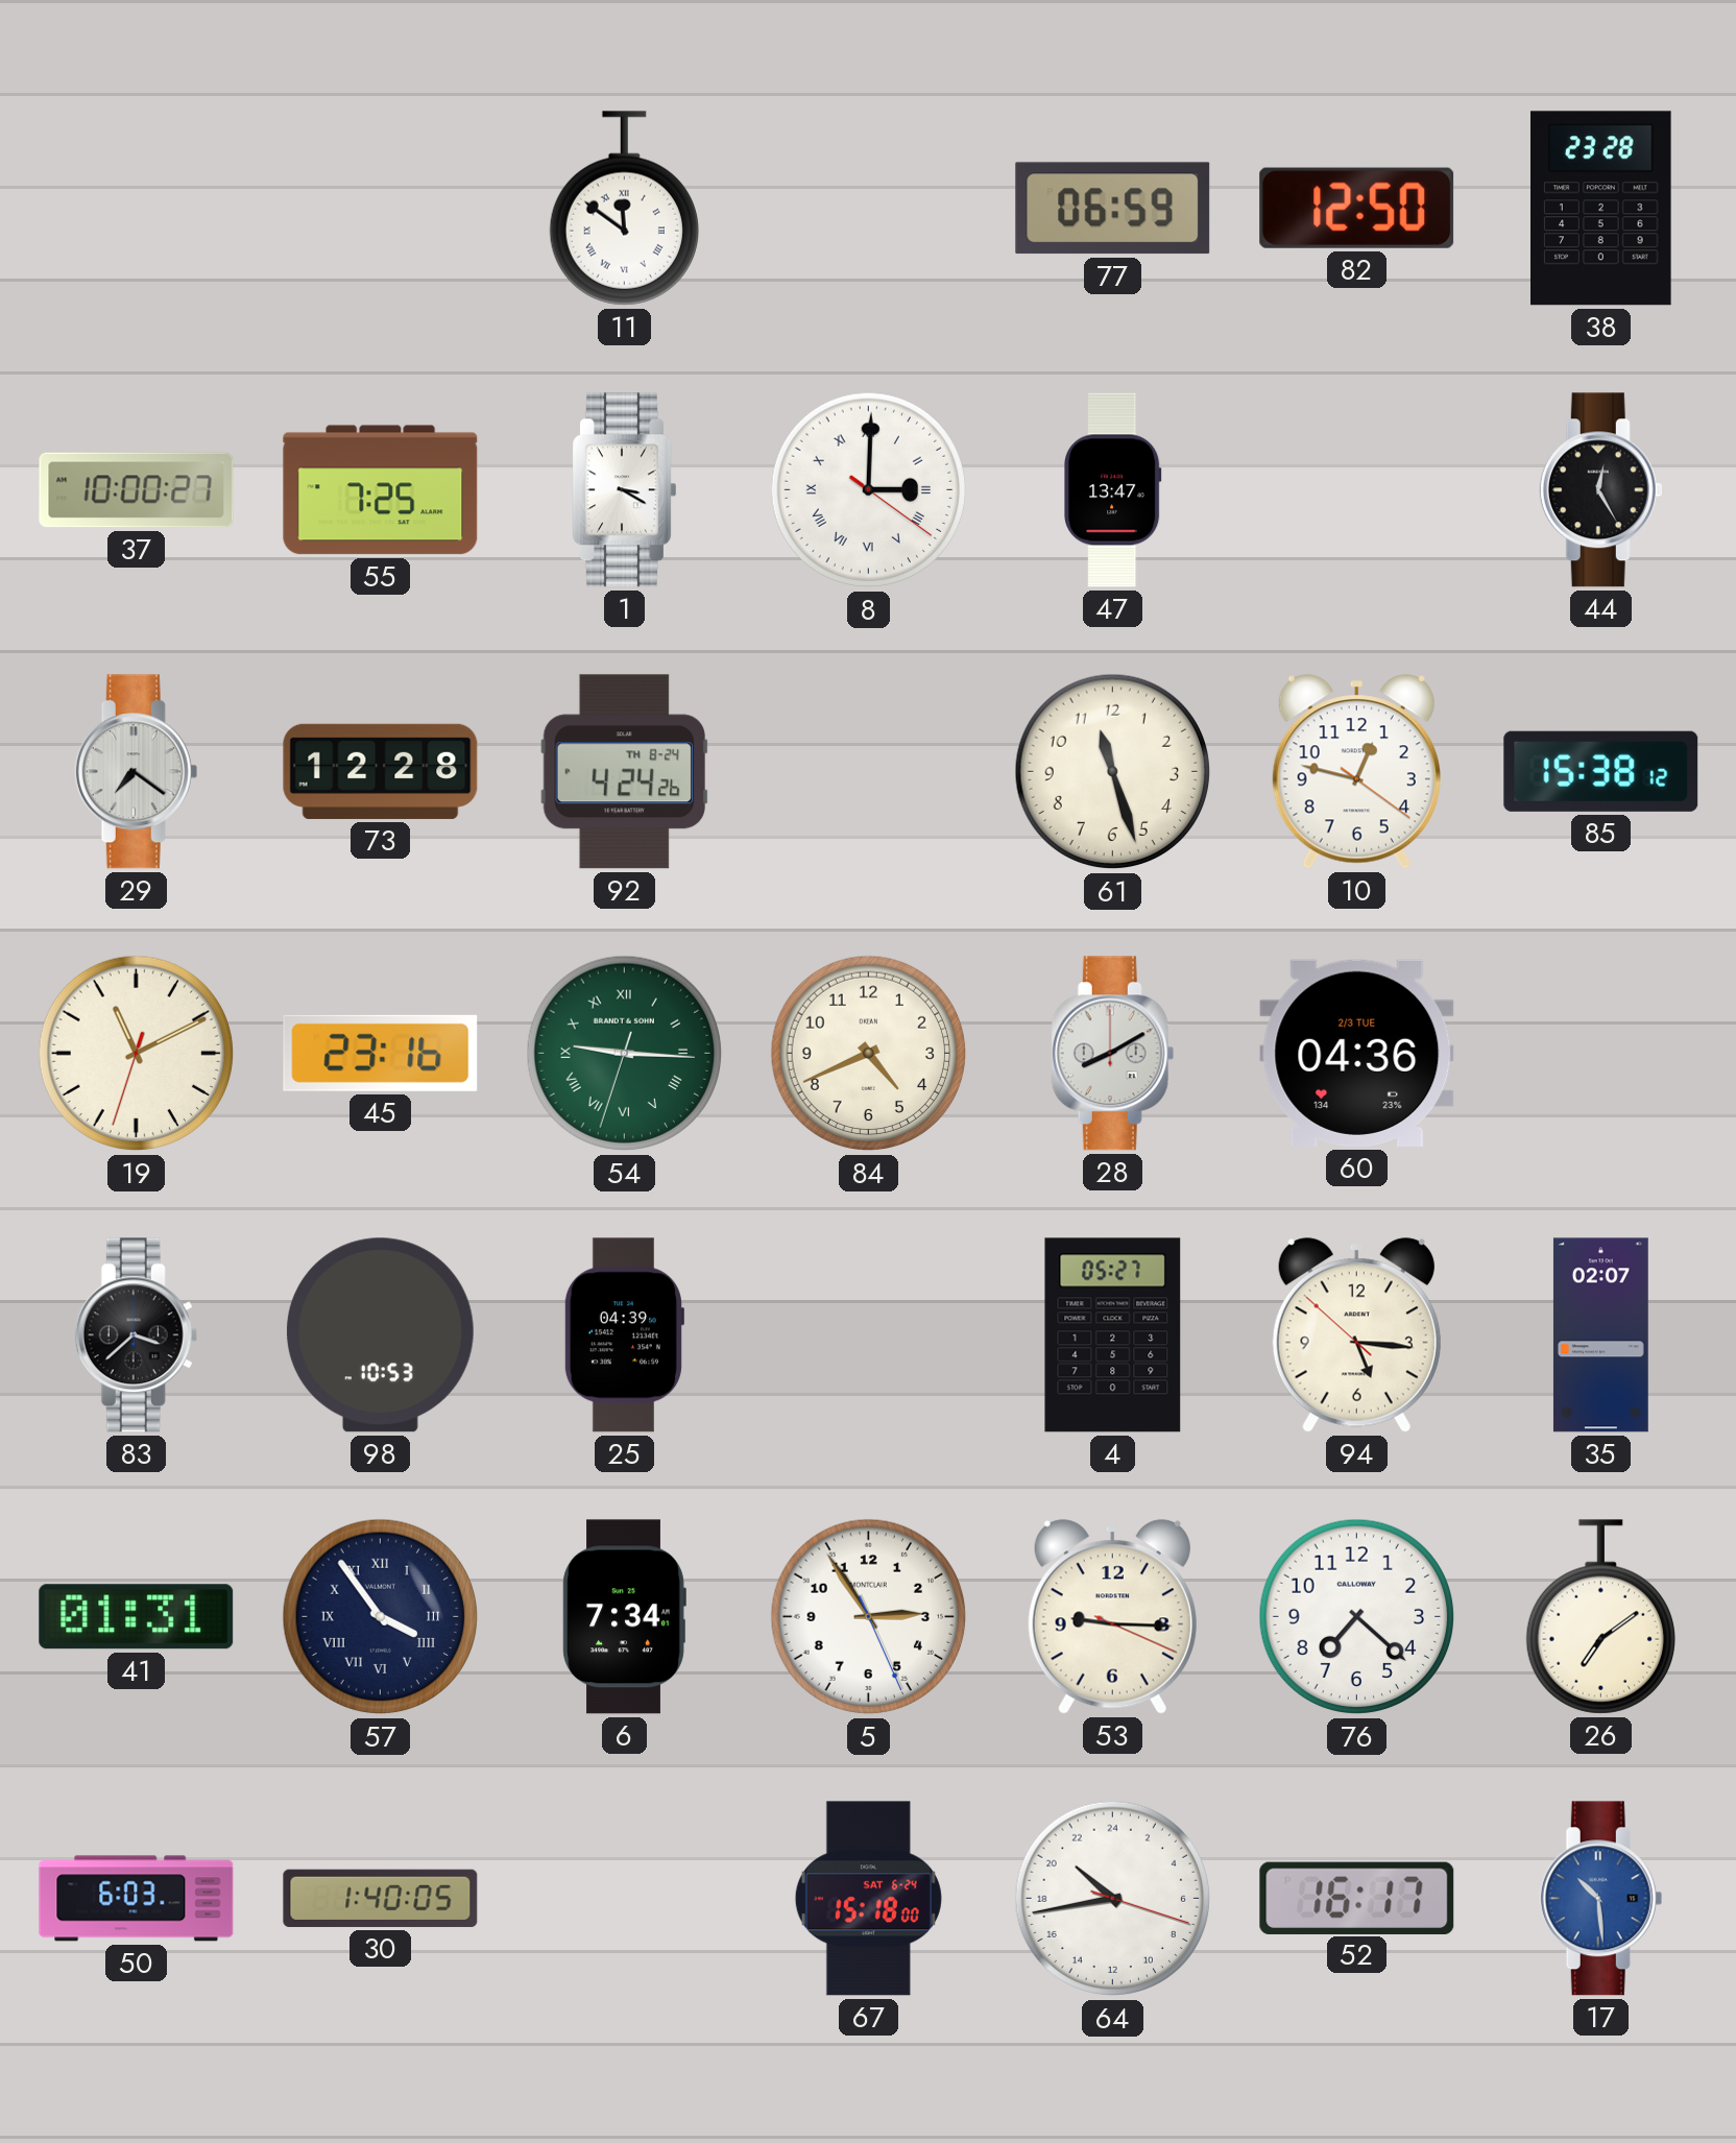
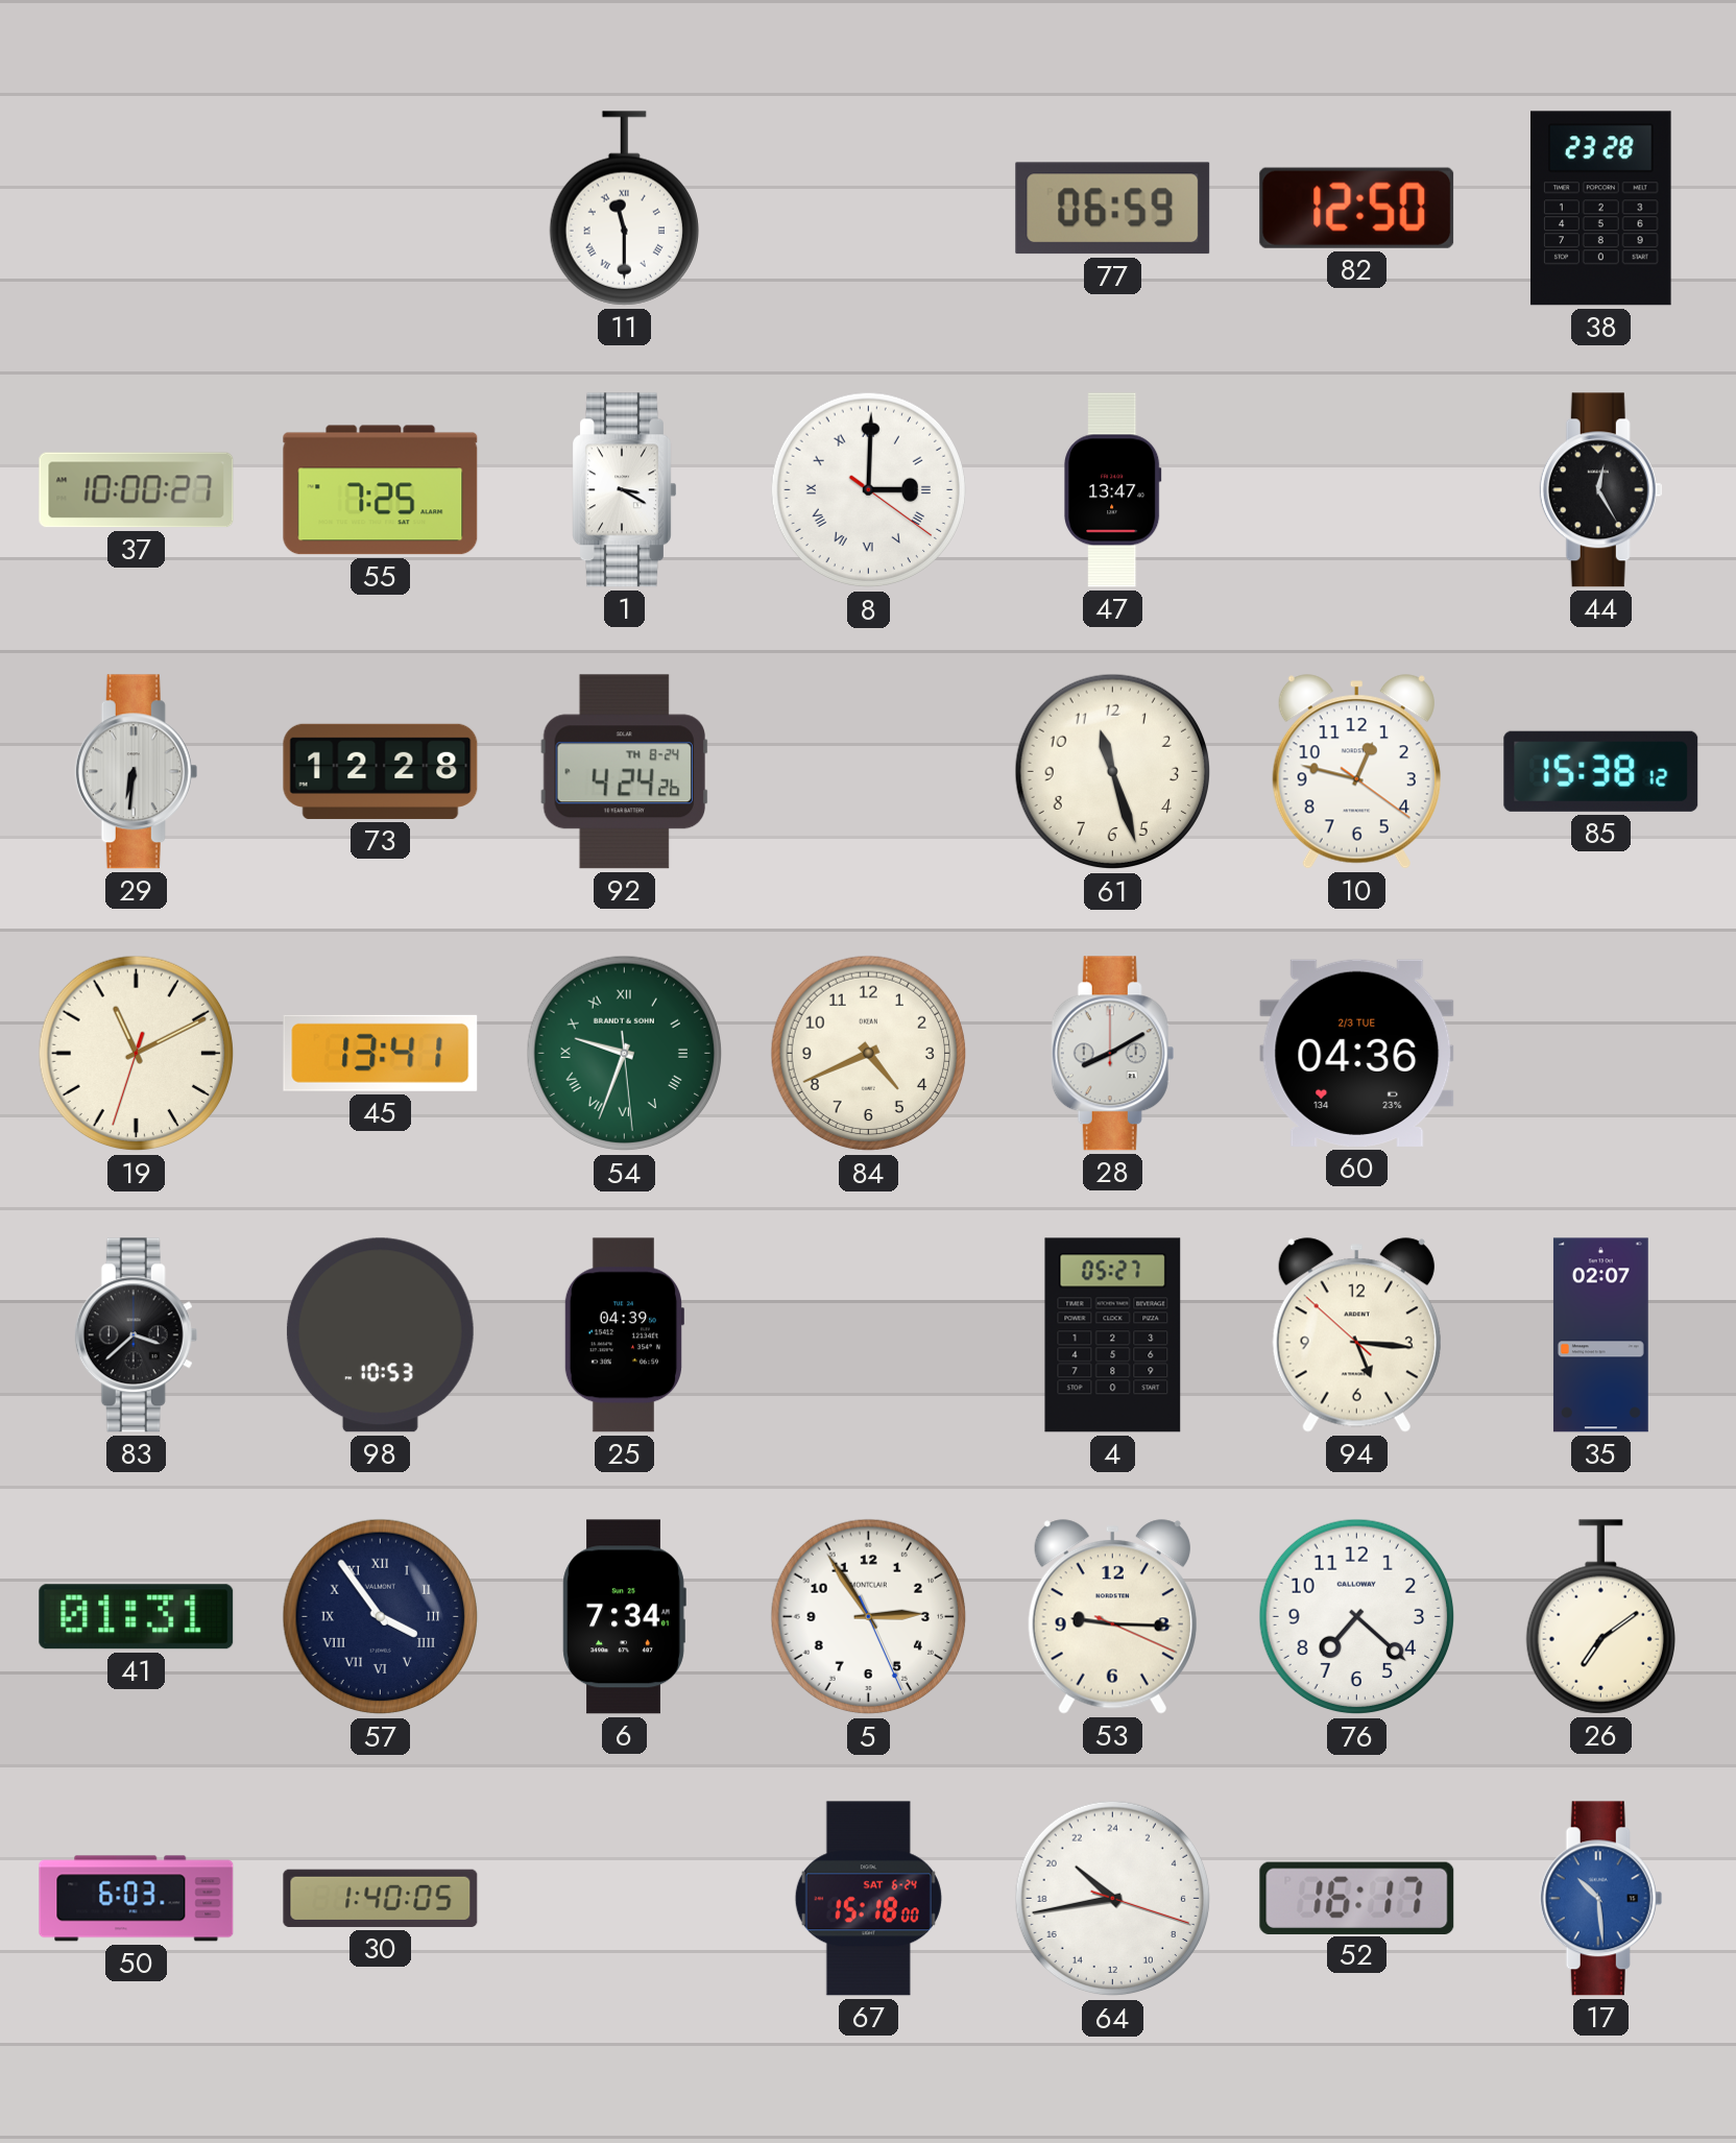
11: 11:51 -> 11:30
29: 7:21 -> 6:31
45: 23:16 -> 13:41
54: 9:15 -> 9:33
